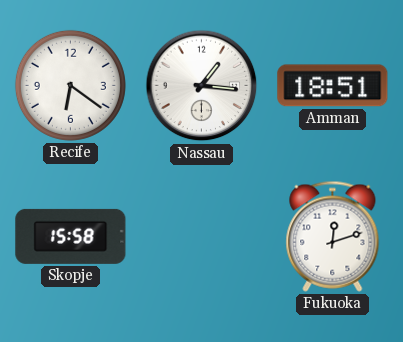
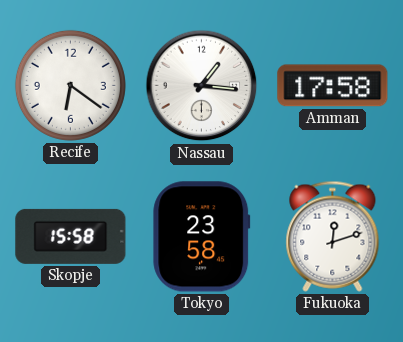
Amman: 18:51 -> 17:58
Tokyo: none -> 23:58
